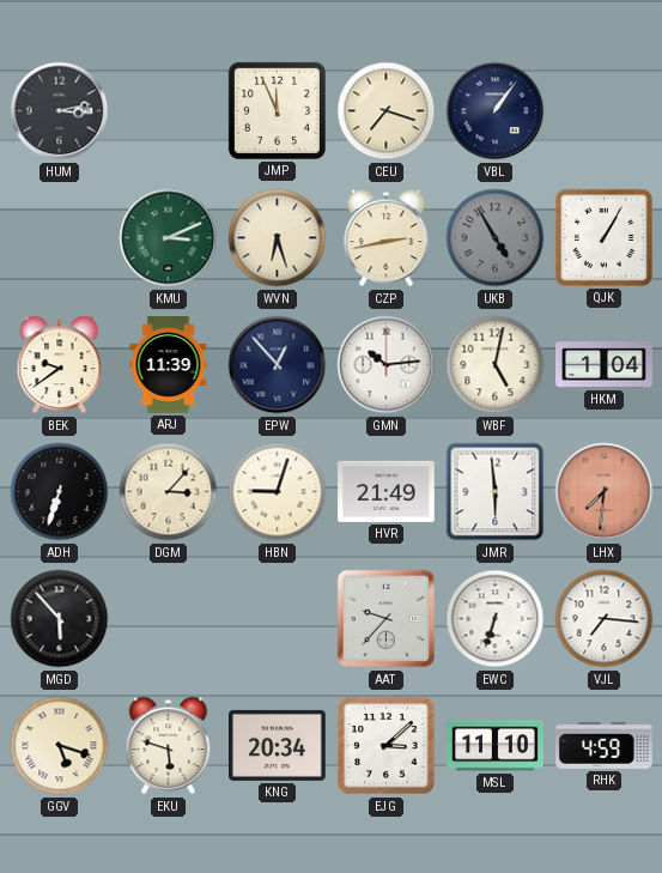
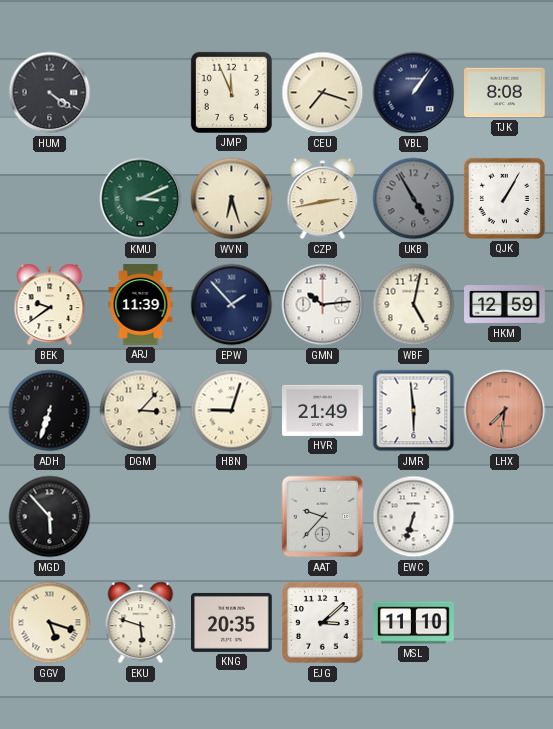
HUM: 3:13 -> 4:21
TJK: none -> 8:08
EPW: 12:53 -> 1:53
HKM: 1:04 -> 12:59
VJL: 7:16 -> none
KNG: 20:34 -> 20:35
RHK: 4:59 -> none
